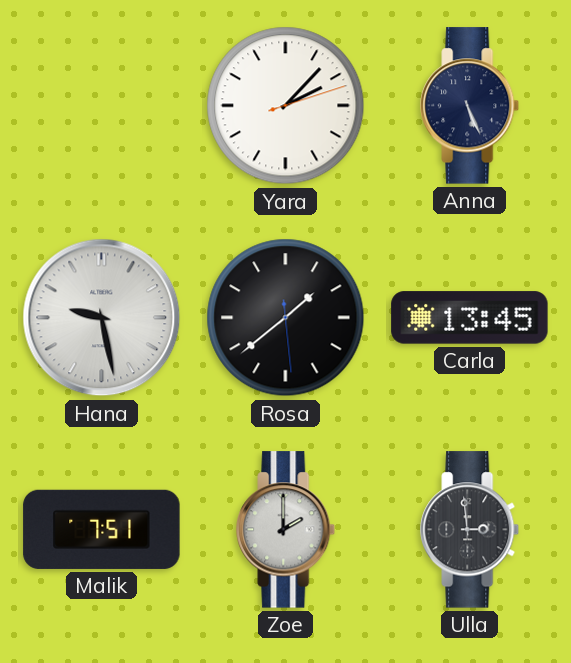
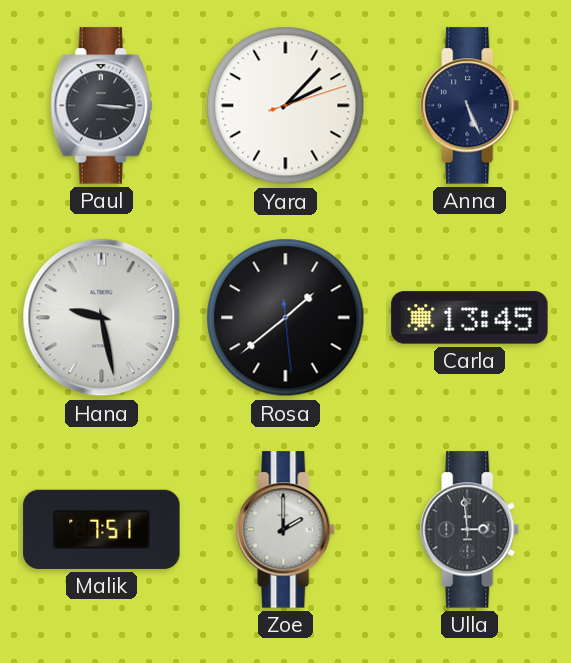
Paul: none -> 3:16
